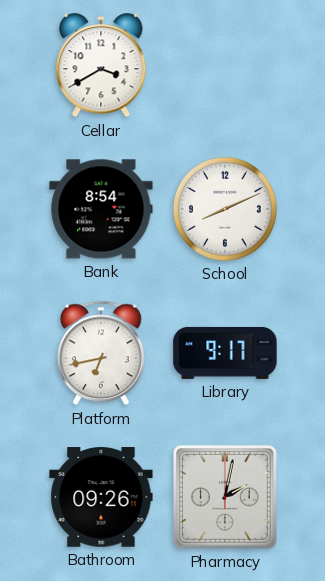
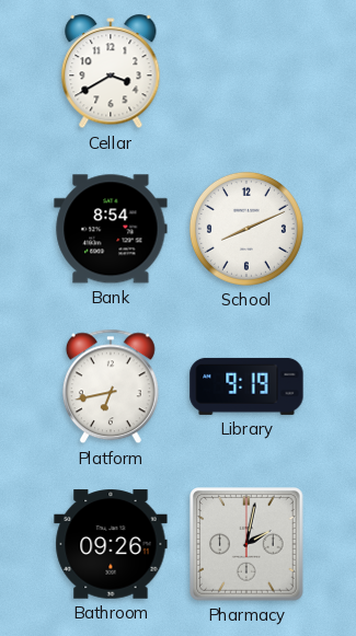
Library: 9:17 -> 9:19
